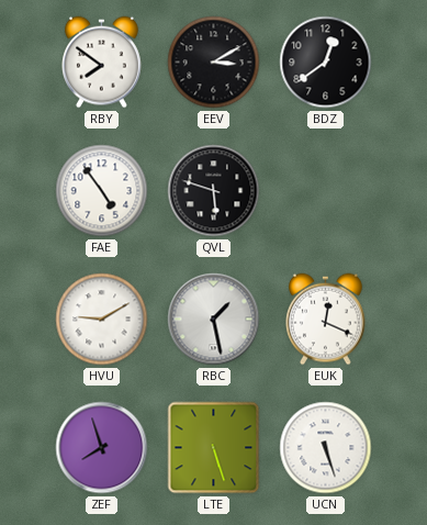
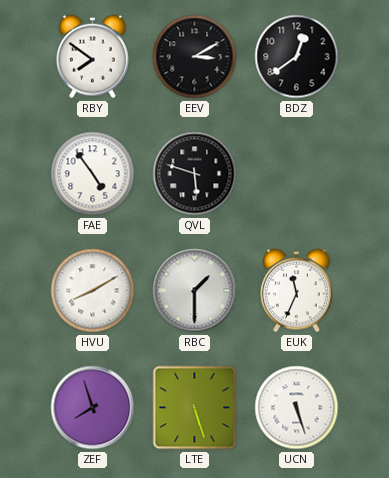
HVU: 9:10 -> 8:10
RBC: 1:28 -> 1:30
EUK: 12:19 -> 11:34
